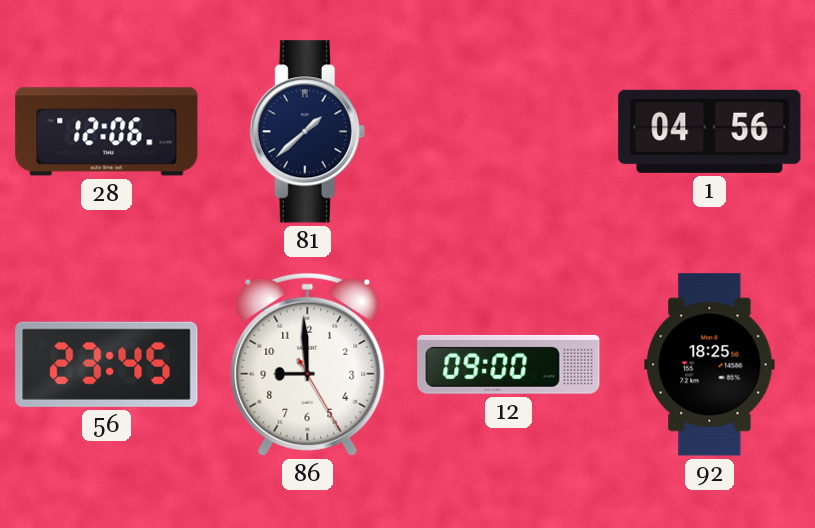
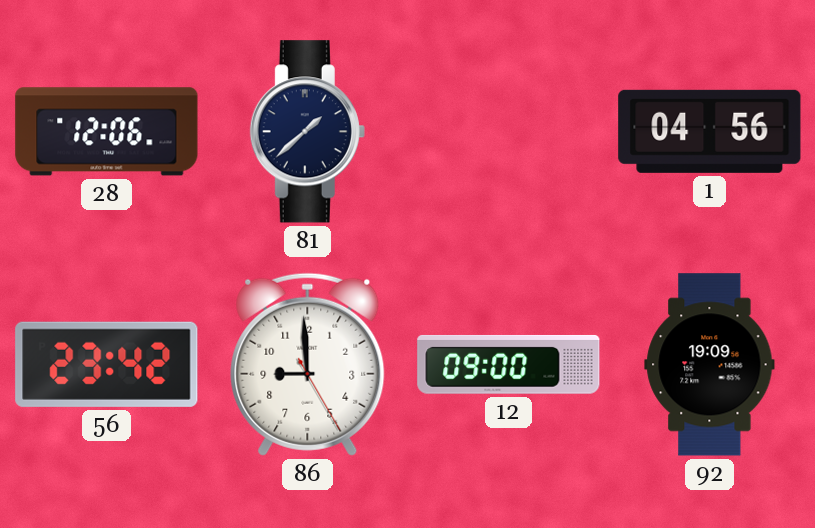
56: 23:45 -> 23:42
92: 18:25 -> 19:09
